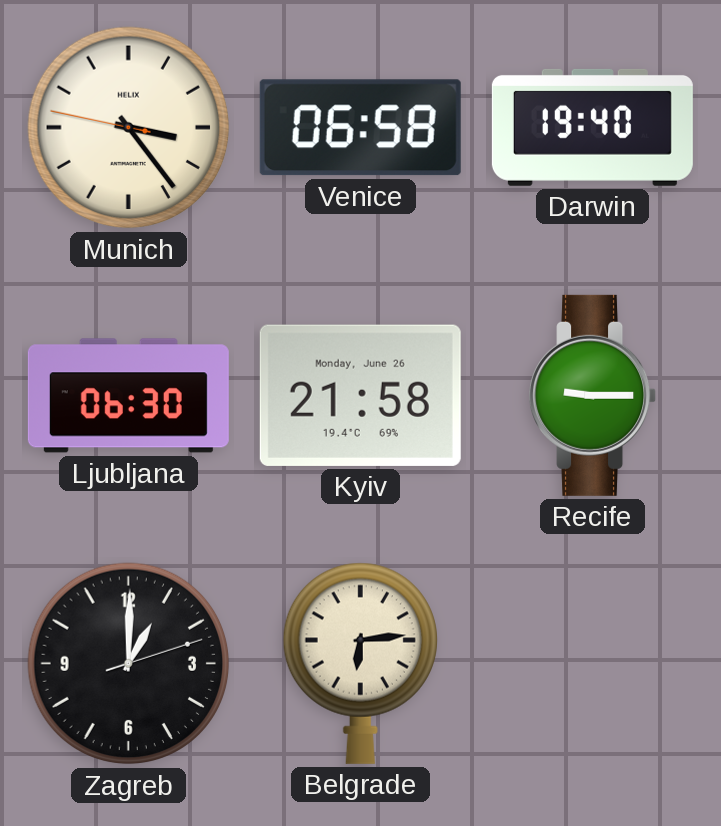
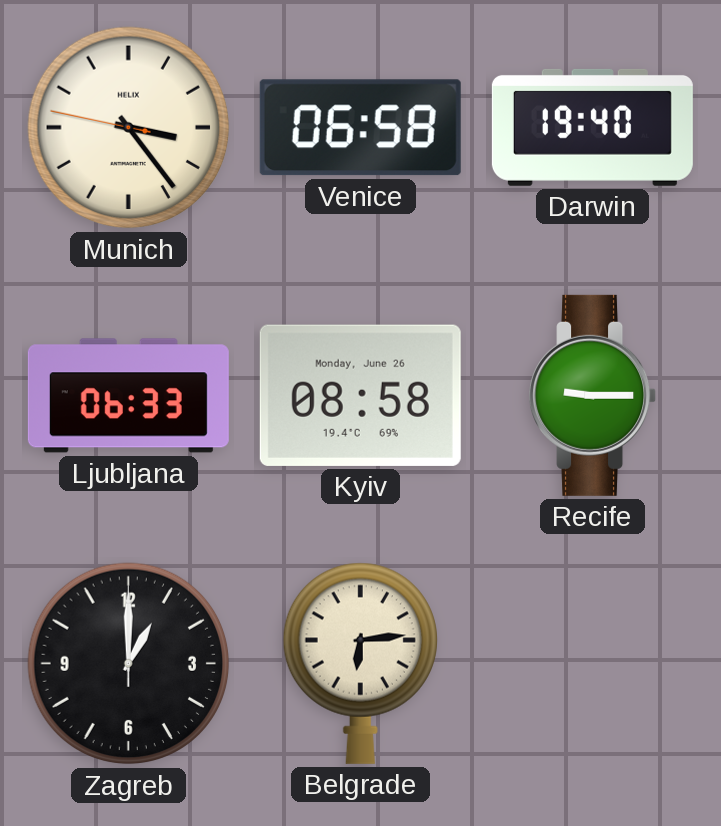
Ljubljana: 06:30 -> 06:33
Kyiv: 21:58 -> 08:58
Zagreb: 1:00:12 -> 1:00:00
